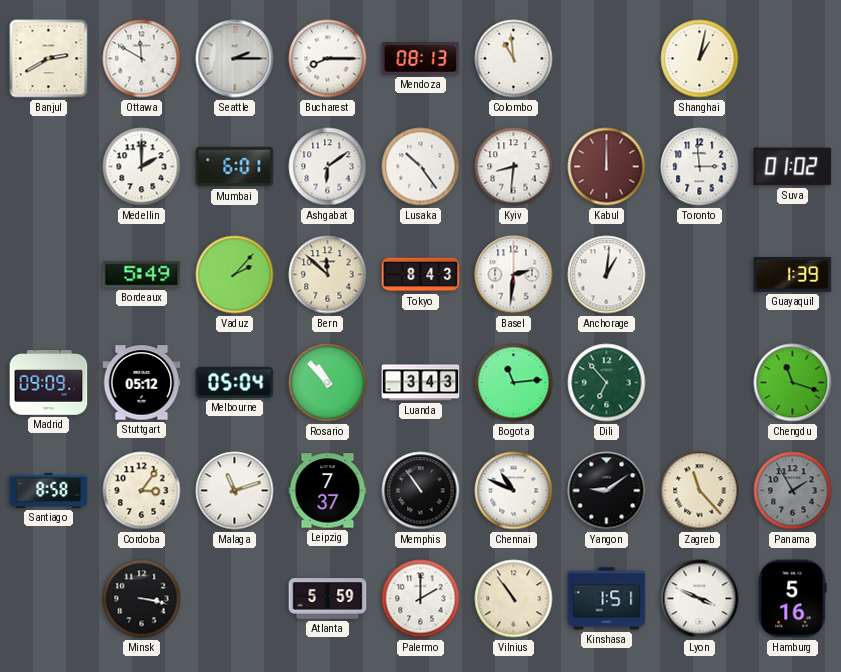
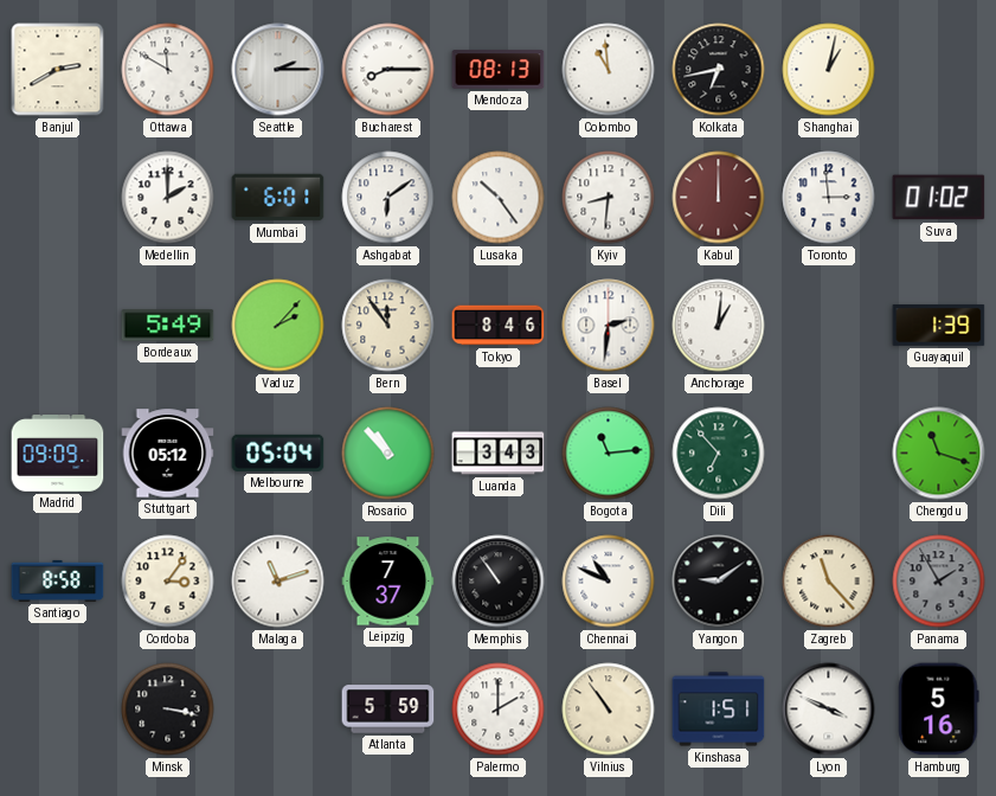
Kolkata: none -> 6:43
Bern: 11:52 -> 11:54
Tokyo: 8:43 -> 8:46
